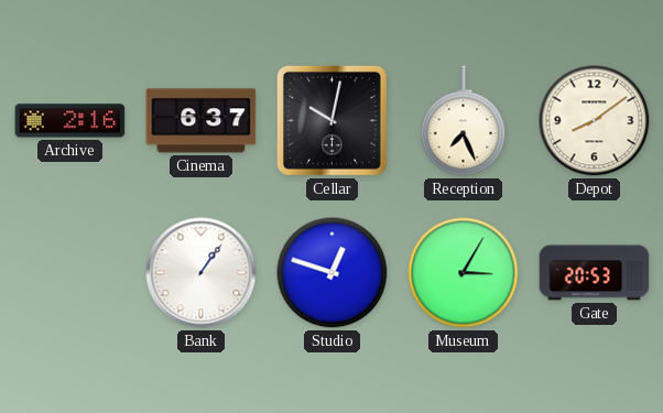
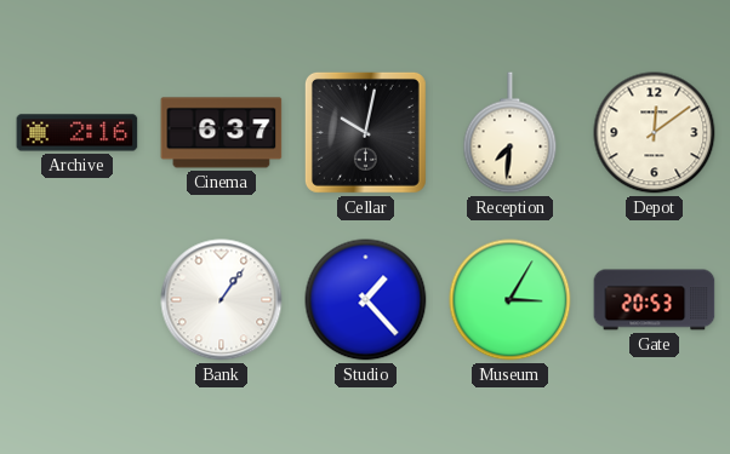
Reception: 7:26 -> 7:31
Depot: 8:09 -> 12:09
Studio: 12:48 -> 1:23
